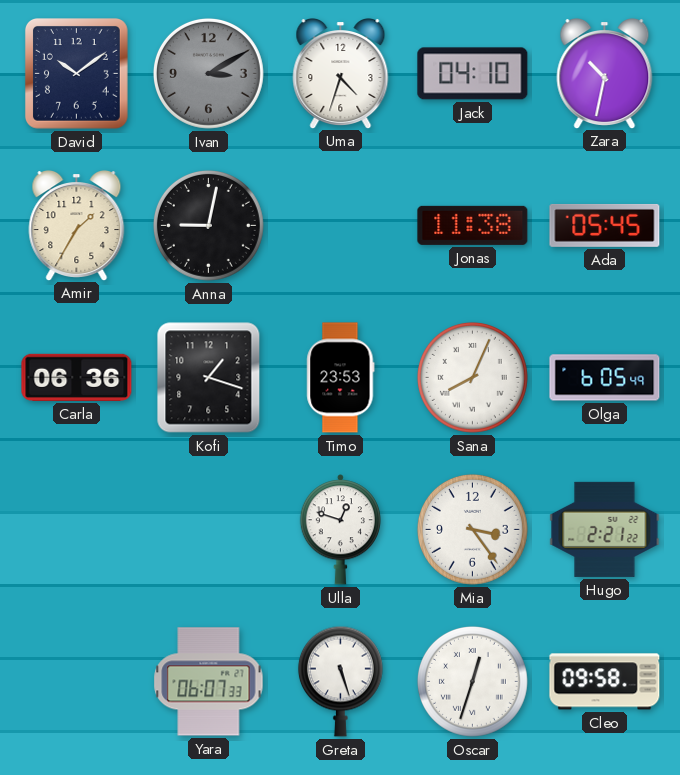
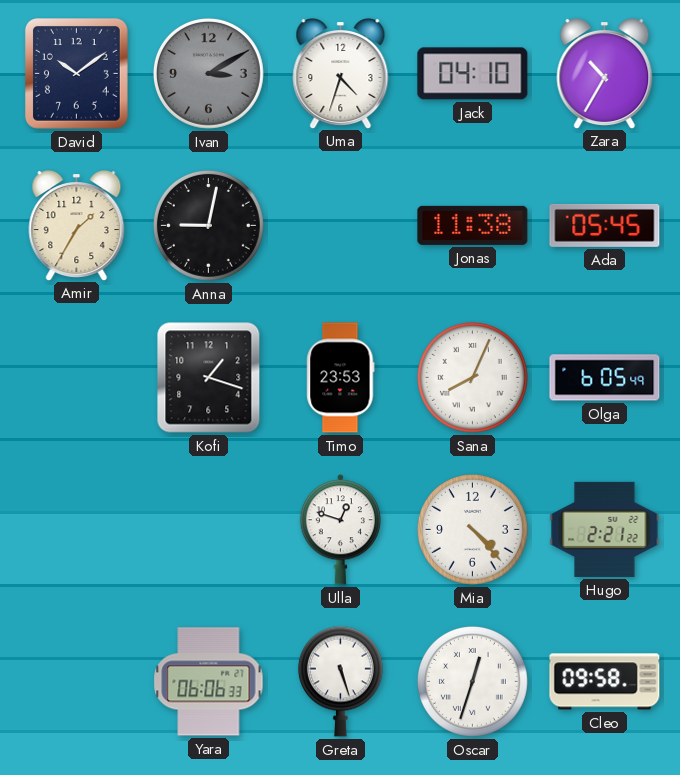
Zara: 10:32 -> 10:35
Carla: 06:36 -> none
Mia: 3:24 -> 4:23
Yara: 06:07 -> 06:06
